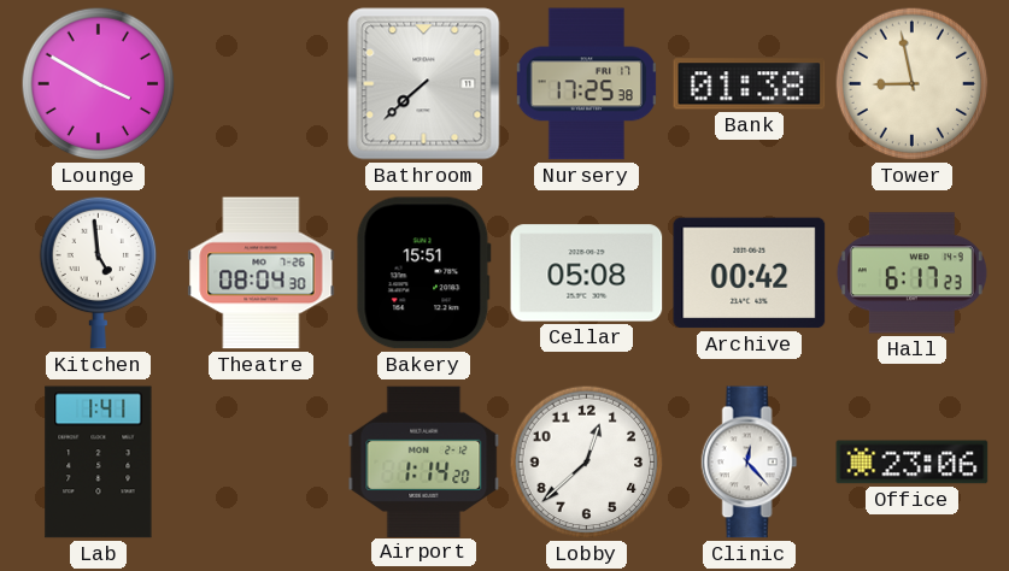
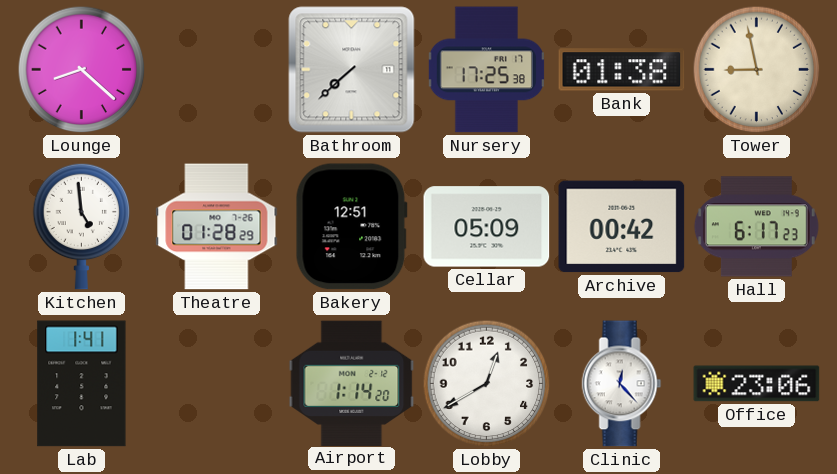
Lounge: 3:50 -> 8:22
Theatre: 08:04 -> 01:28
Bakery: 15:51 -> 12:51
Cellar: 05:08 -> 05:09
Lobby: 12:38 -> 12:40
